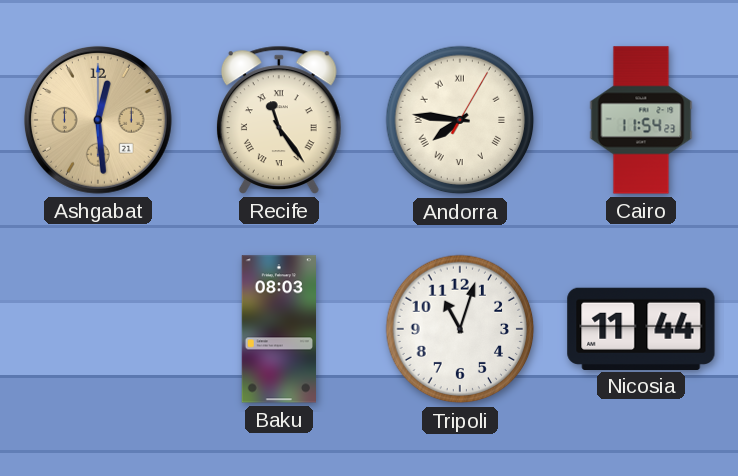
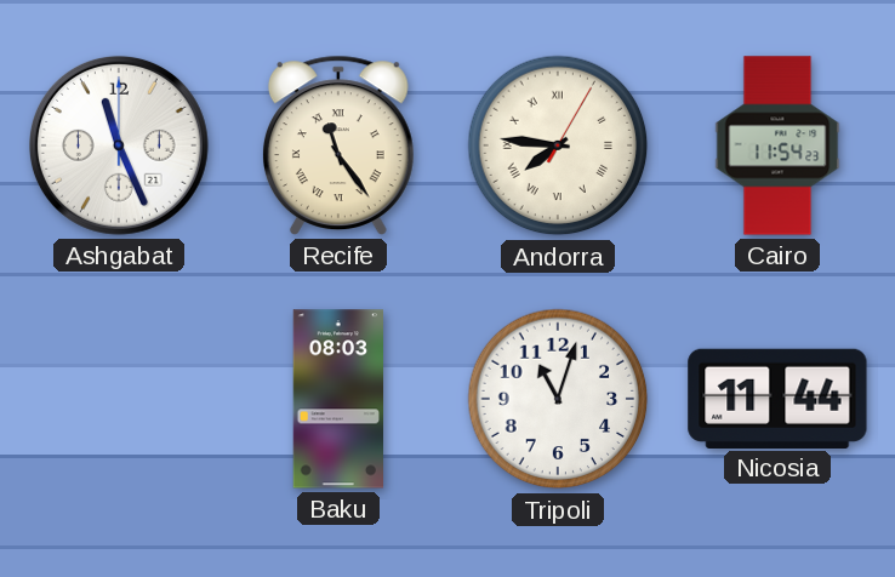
Ashgabat: 12:29 -> 11:26
Ashgabat dial: champagne -> white
